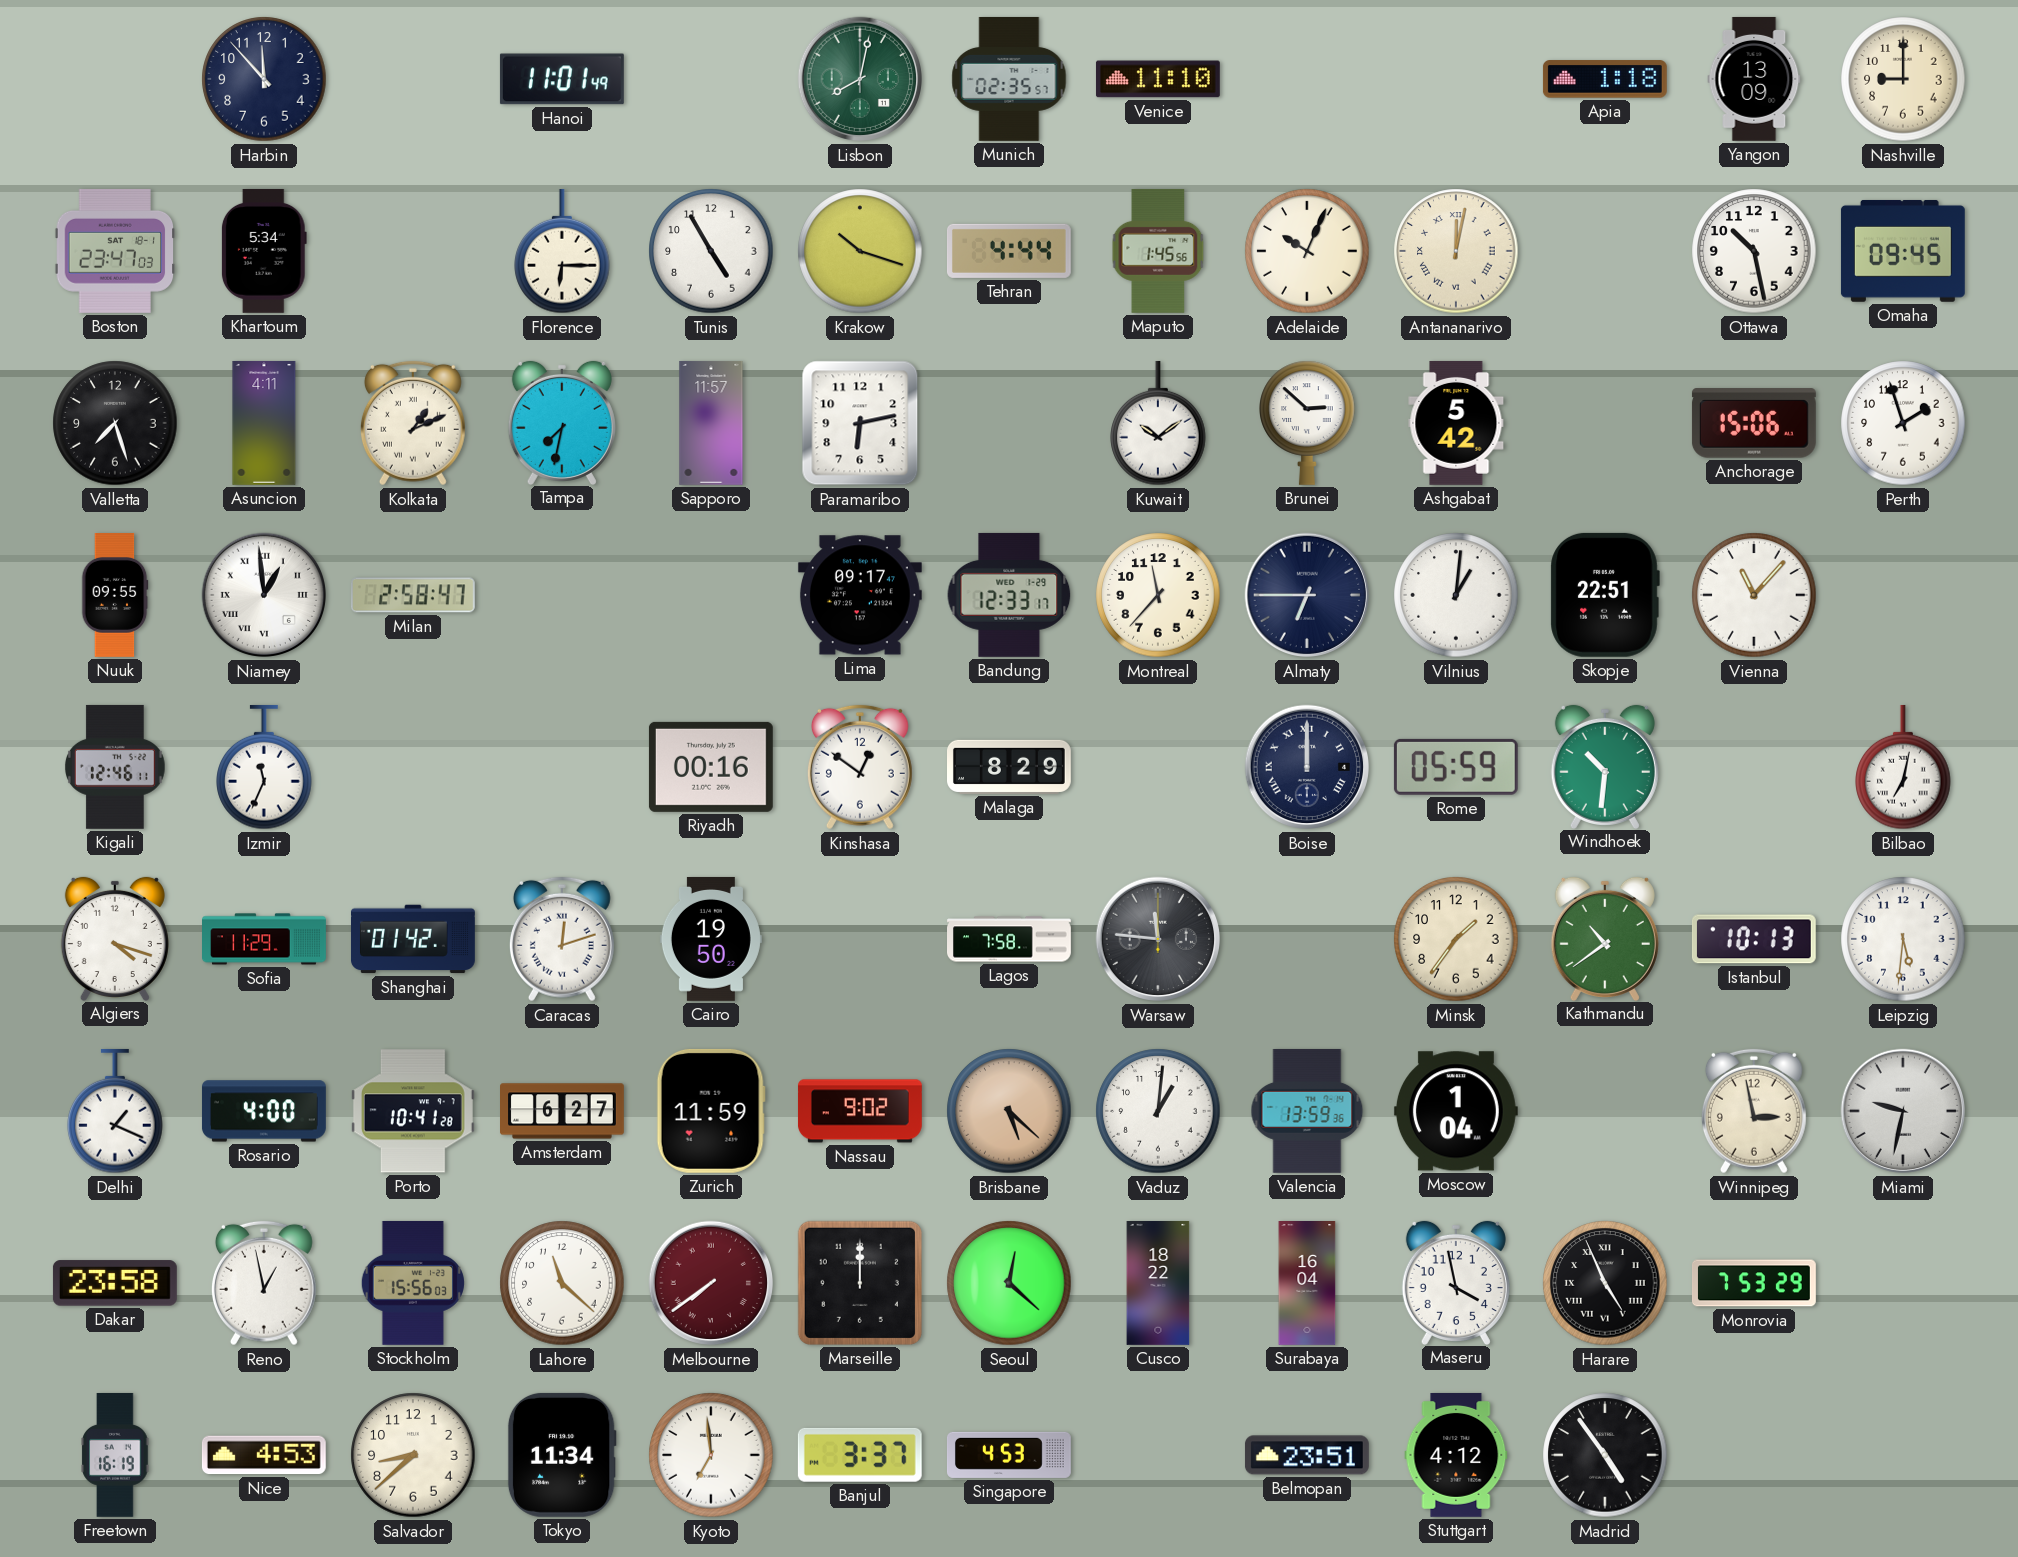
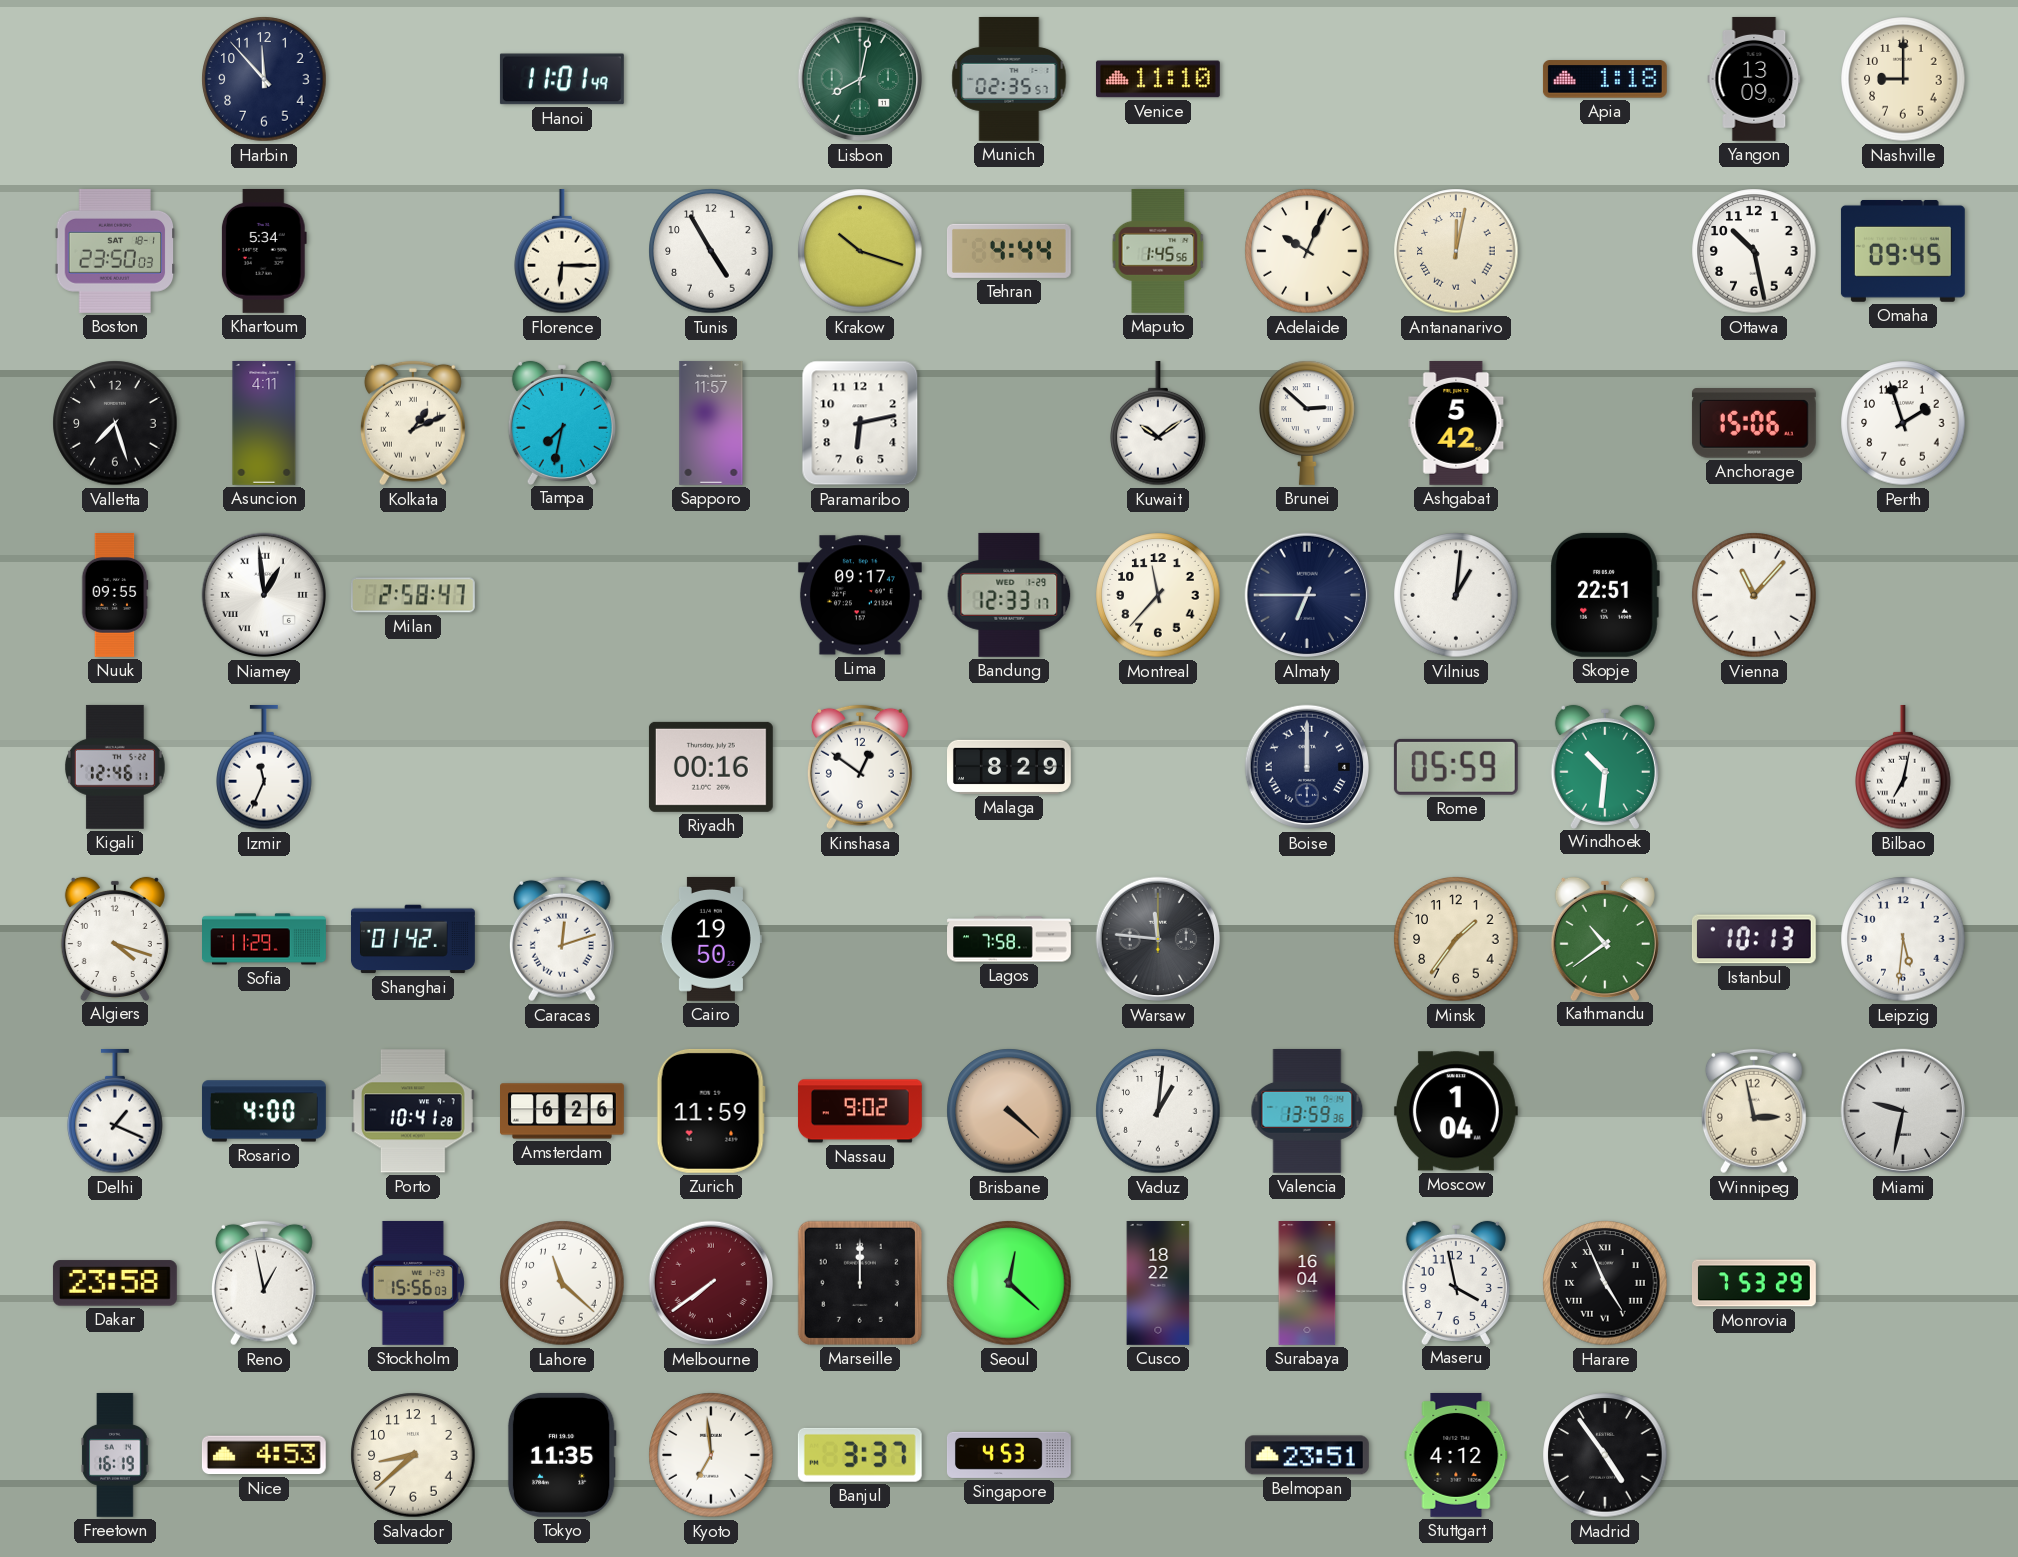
Boston: 23:47 -> 23:50
Amsterdam: 6:27 -> 6:26
Brisbane: 5:22 -> 4:22
Tokyo: 11:34 -> 11:35
